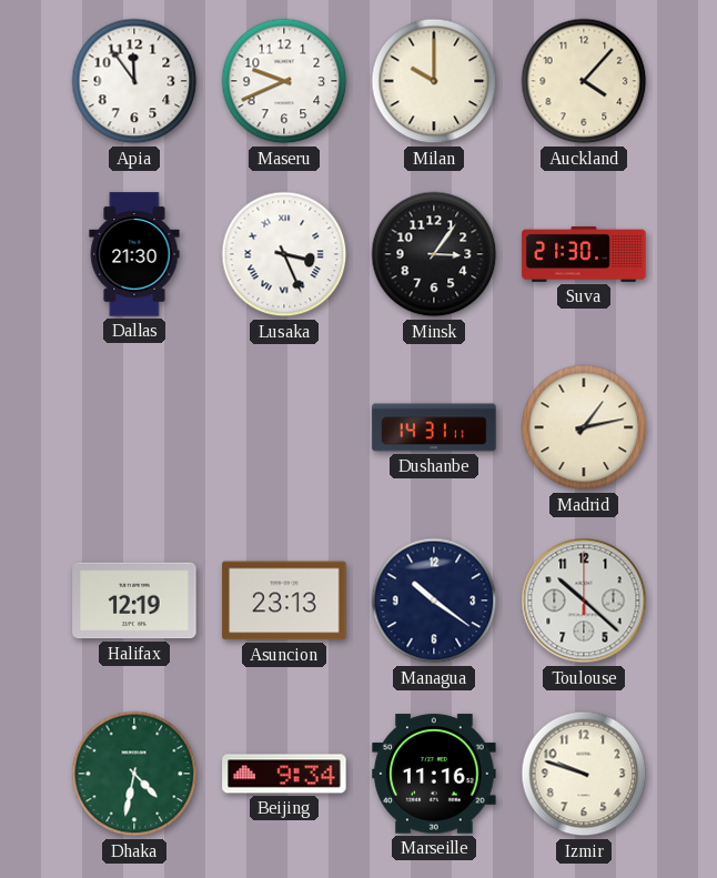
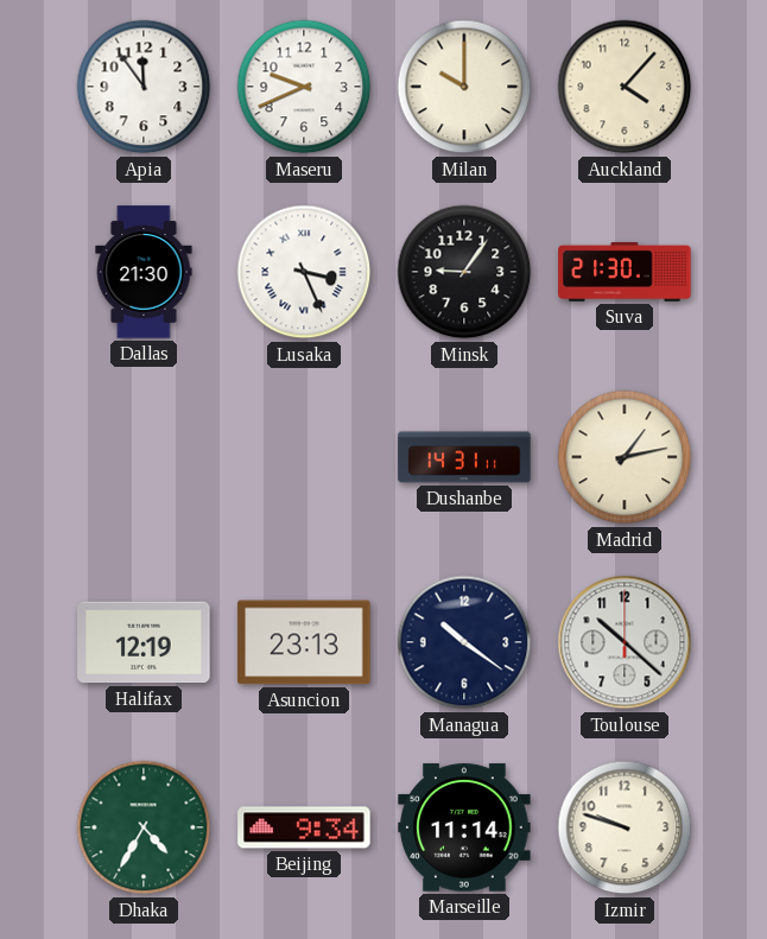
Minsk: 3:06 -> 9:06
Dhaka: 4:32 -> 4:35
Marseille: 11:16 -> 11:14
